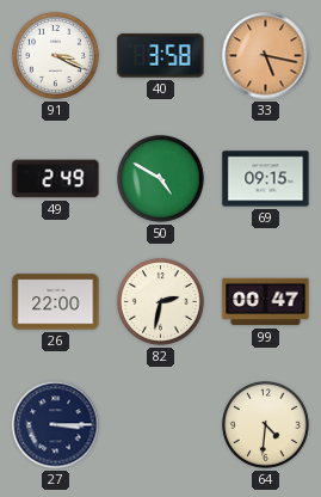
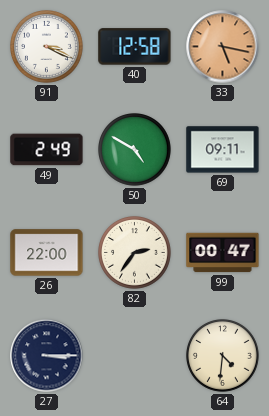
40: 3:58 -> 12:58
69: 09:15 -> 09:11
82: 2:32 -> 2:36
